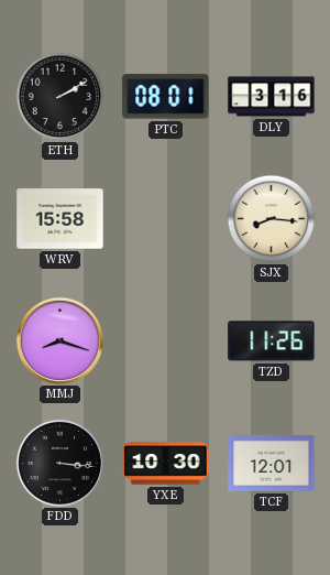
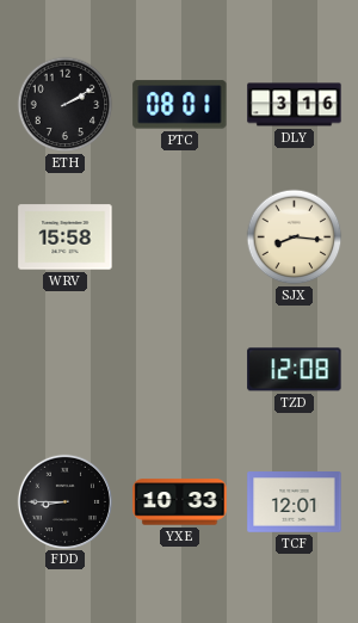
MMJ: 8:18 -> none
TZD: 11:26 -> 12:08
FDD: 3:16 -> 8:45
YXE: 10:30 -> 10:33
